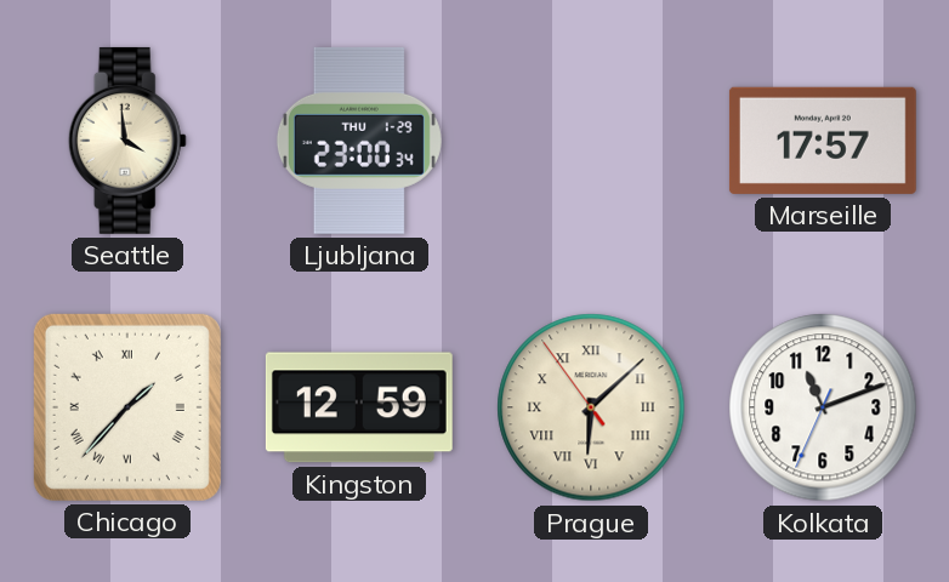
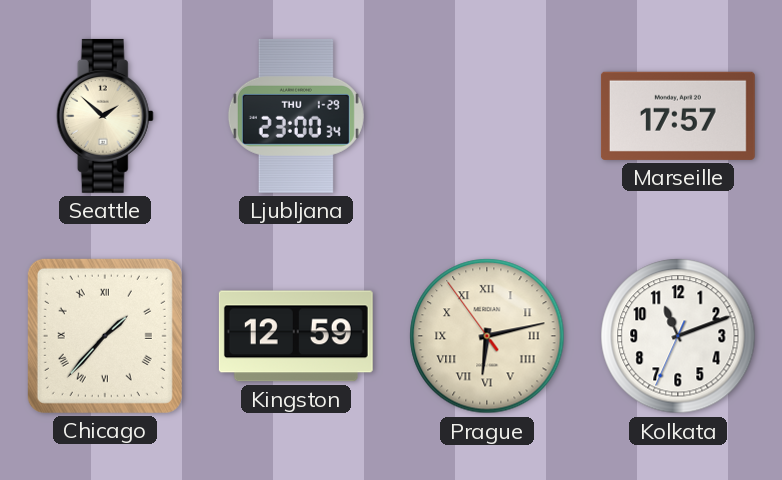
Seattle: 3:59 -> 1:52
Prague: 6:07 -> 6:12
